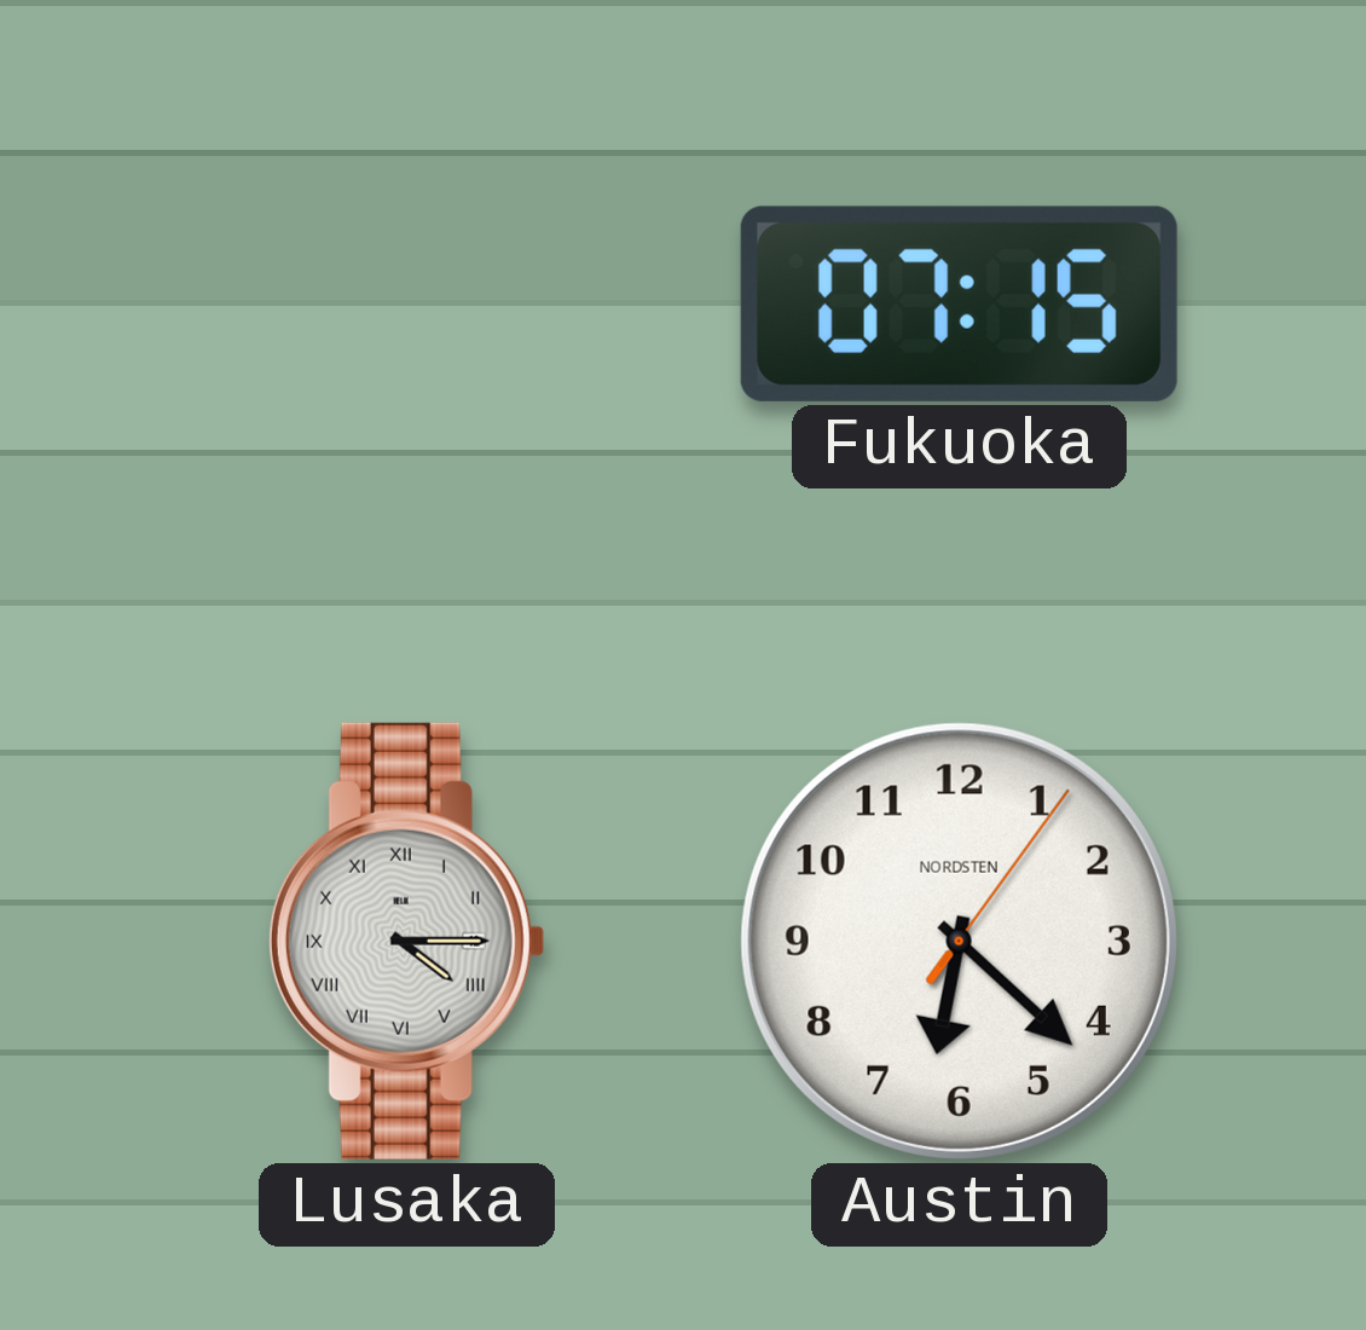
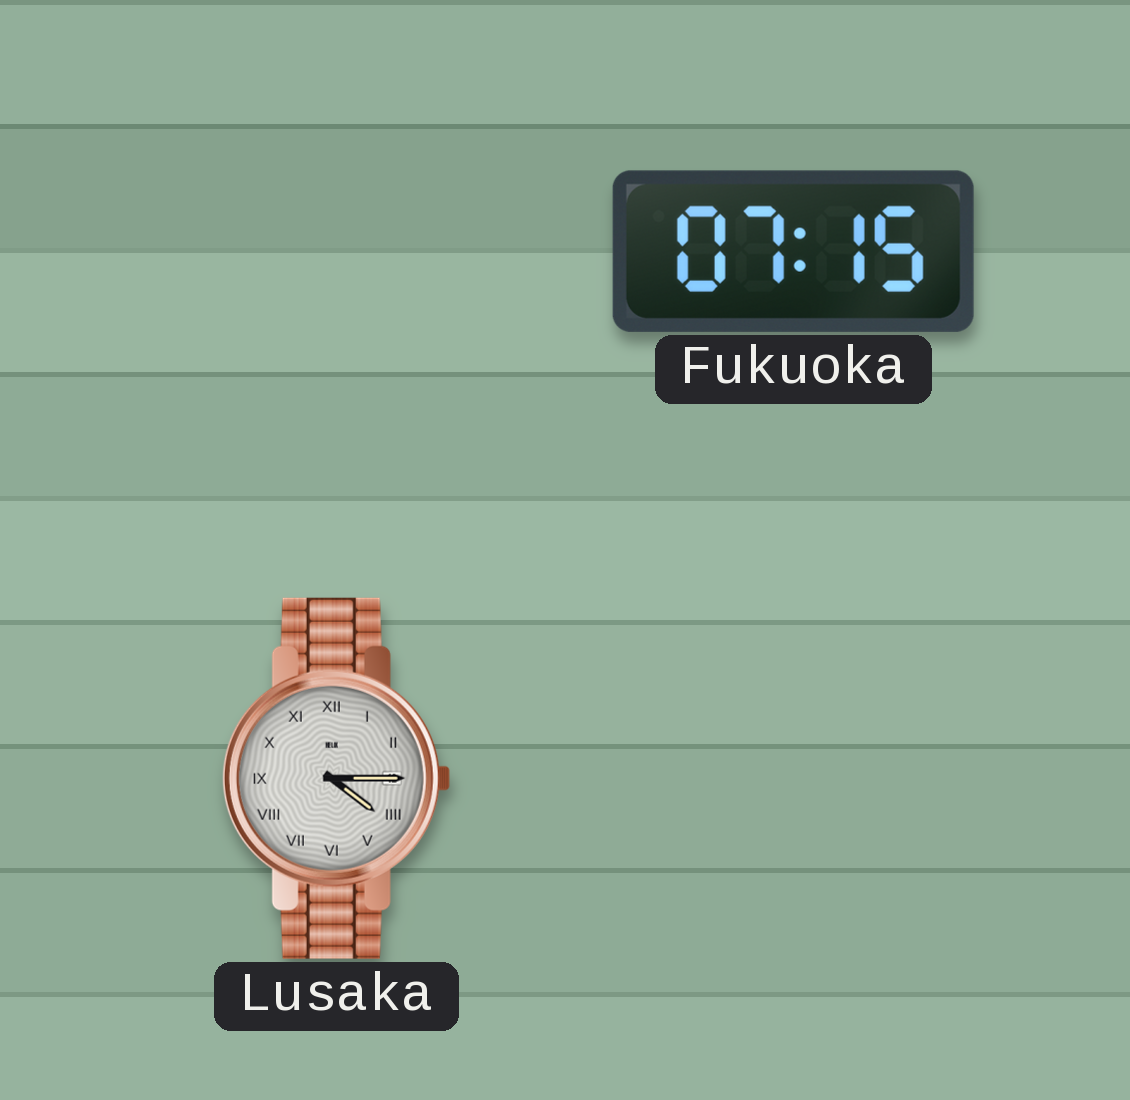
Austin: 6:22 -> none
